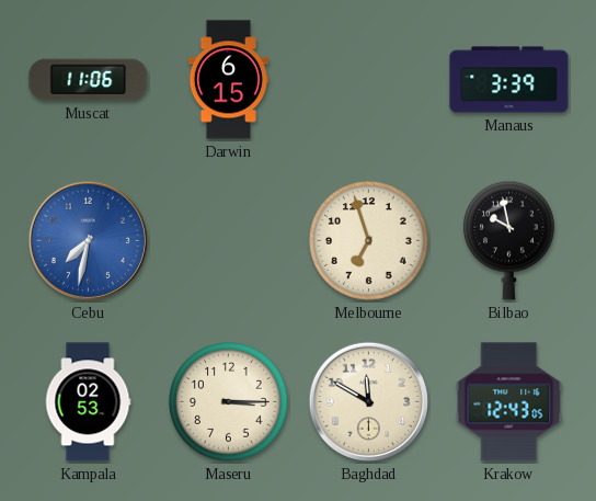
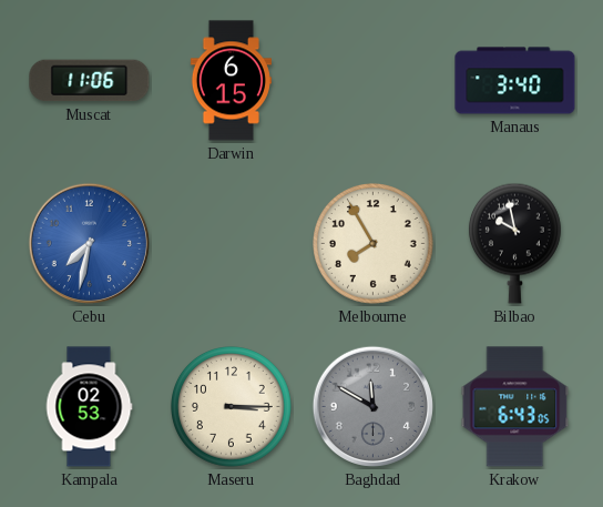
Manaus: 3:39 -> 3:40
Melbourne: 6:57 -> 7:55
Baghdad dial: cream -> grey
Krakow: 12:43 -> 6:43
